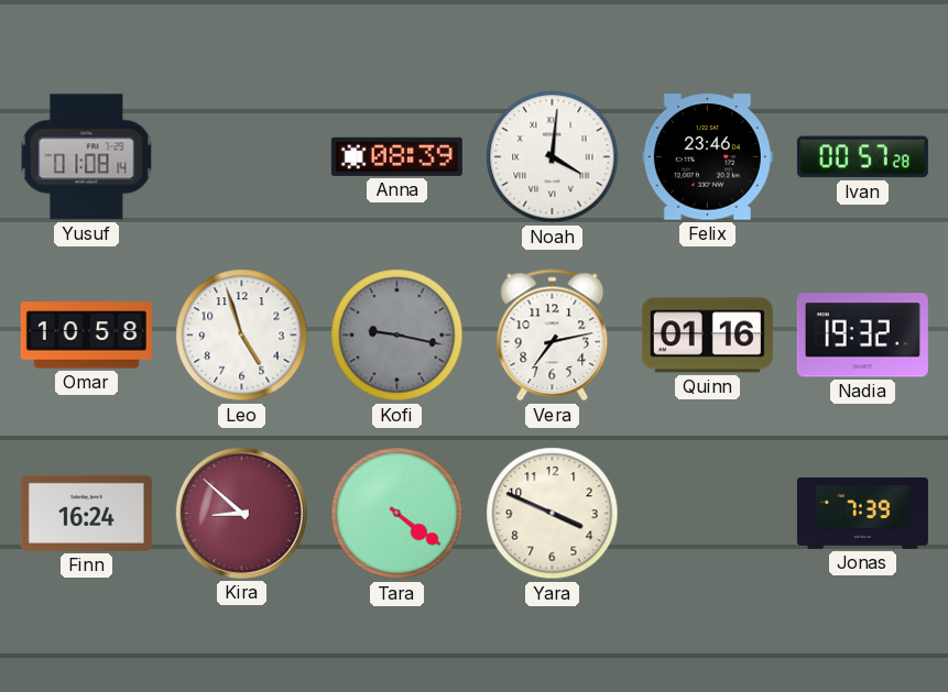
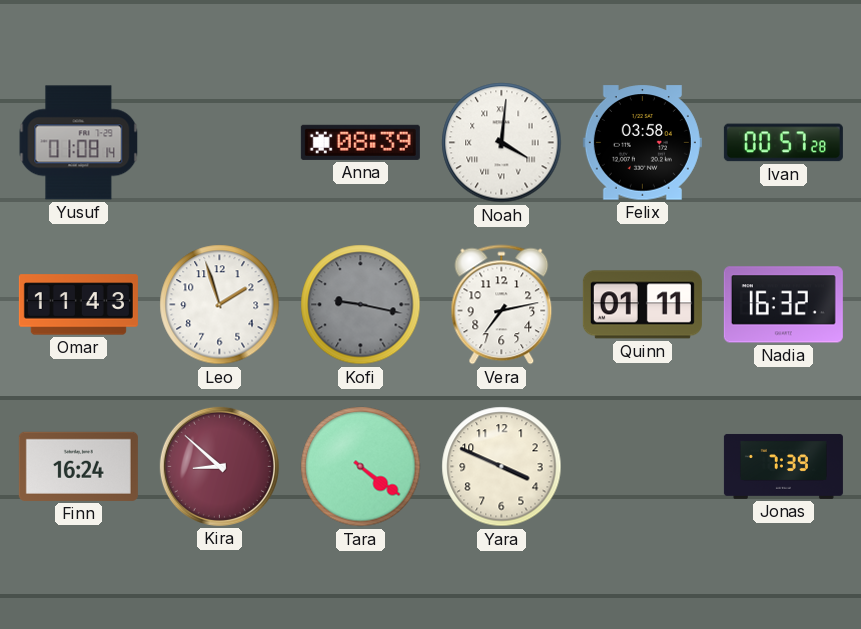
Felix: 23:46 -> 03:58
Omar: 10:58 -> 11:43
Leo: 4:57 -> 1:57
Quinn: 01:16 -> 01:11
Nadia: 19:32 -> 16:32
